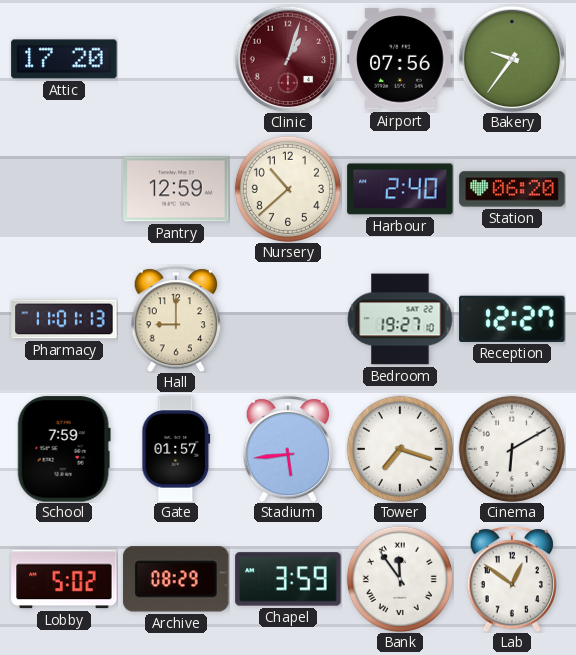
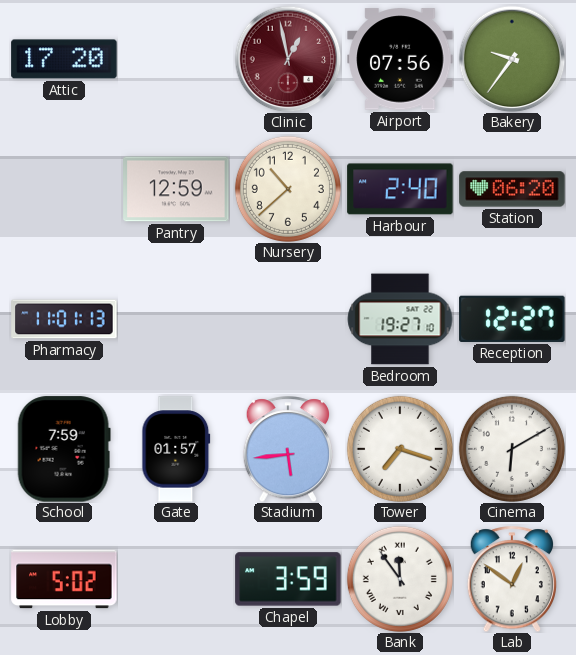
Clinic: 1:03 -> 12:58
Hall: 9:00 -> none
Archive: 08:29 -> none
